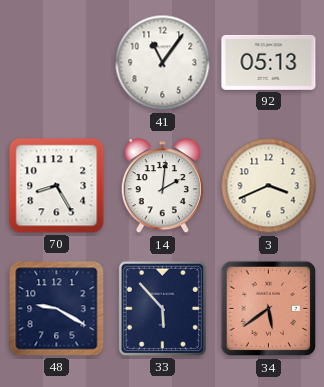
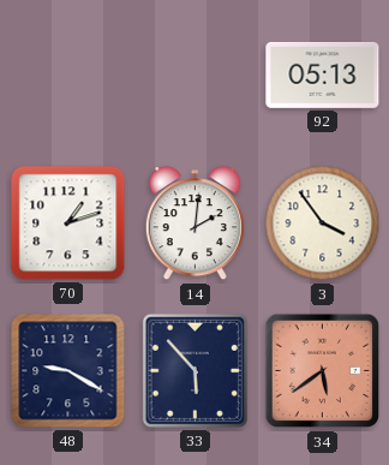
41: 11:06 -> none
70: 8:25 -> 1:12
3: 3:41 -> 3:54
